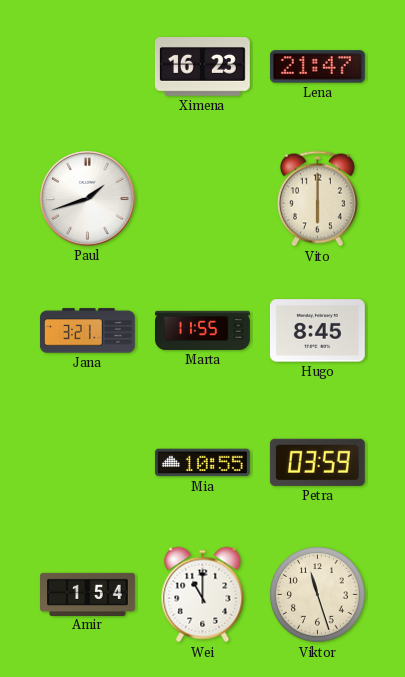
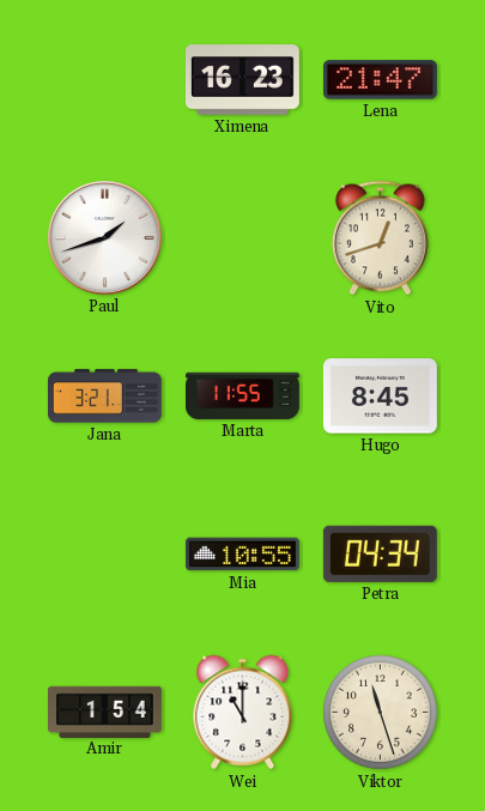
Vito: 6:00 -> 12:42
Petra: 03:59 -> 04:34
